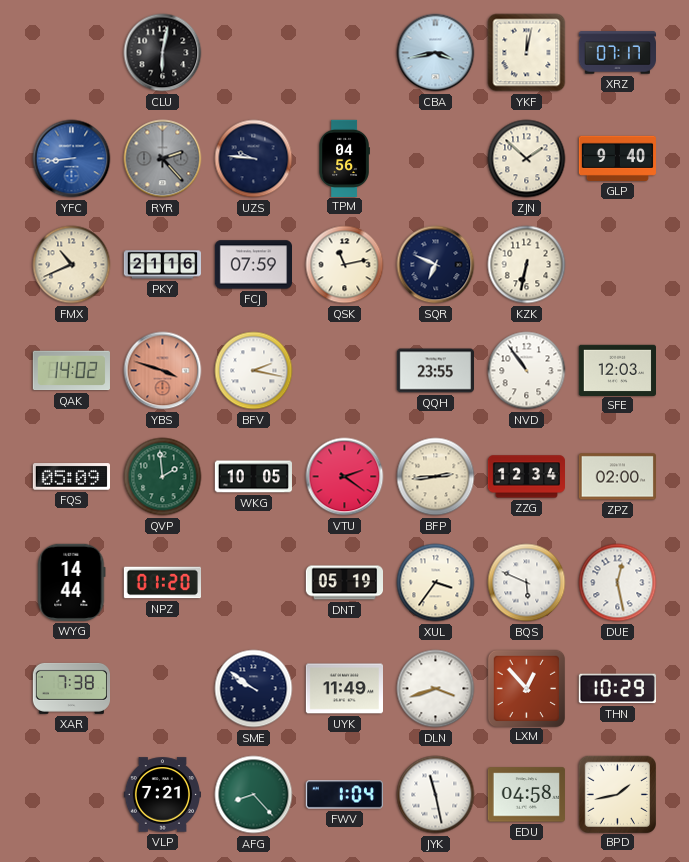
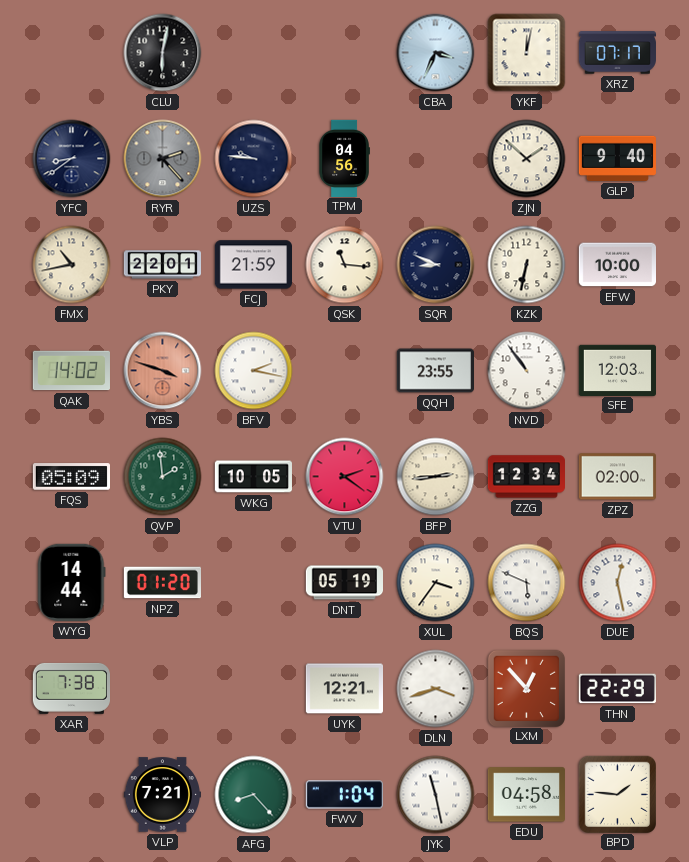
CBA: 3:43 -> 3:34
YFC: 8:44 -> 8:39
YFC dial: blue -> navy
FMX: 10:41 -> 10:43
PKY: 21:16 -> 22:01
FCJ: 07:59 -> 21:59
QSK: 11:13 -> 11:16
SQR: 6:49 -> 8:49
EFW: none -> 10:00
SME: 9:51 -> none
UYK: 11:49 -> 12:21
THN: 10:29 -> 22:29
BPD: 1:43 -> 1:46
